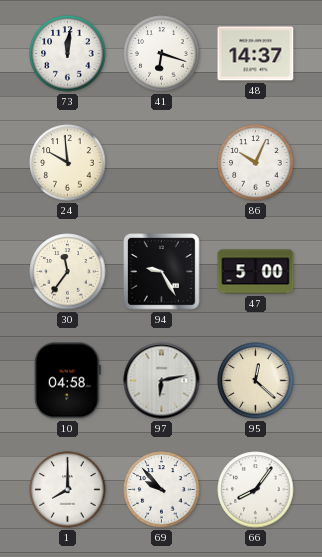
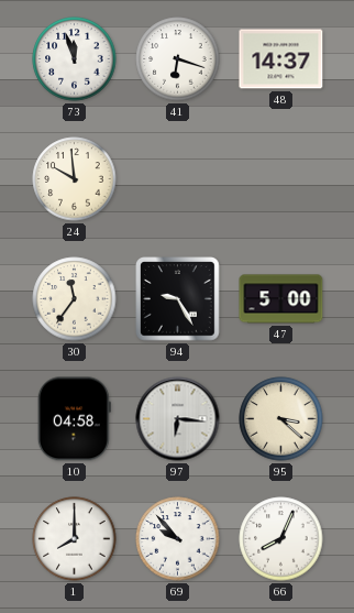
73: 12:01 -> 11:57
86: 10:04 -> none
97: 6:13 -> 6:16
95: 12:22 -> 3:22
66: 8:06 -> 8:04
